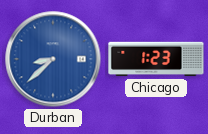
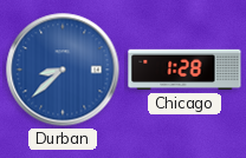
Chicago: 1:23 -> 1:28
